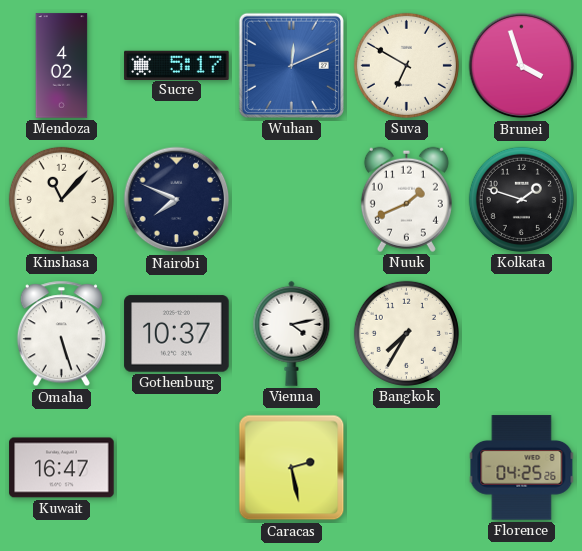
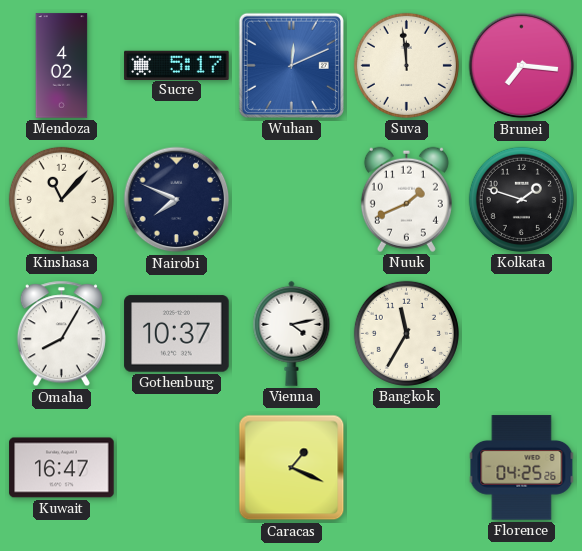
Suva: 6:50 -> 11:59
Brunei: 3:57 -> 7:16
Omaha: 5:27 -> 8:05
Bangkok: 7:35 -> 11:35
Caracas: 2:28 -> 1:19
